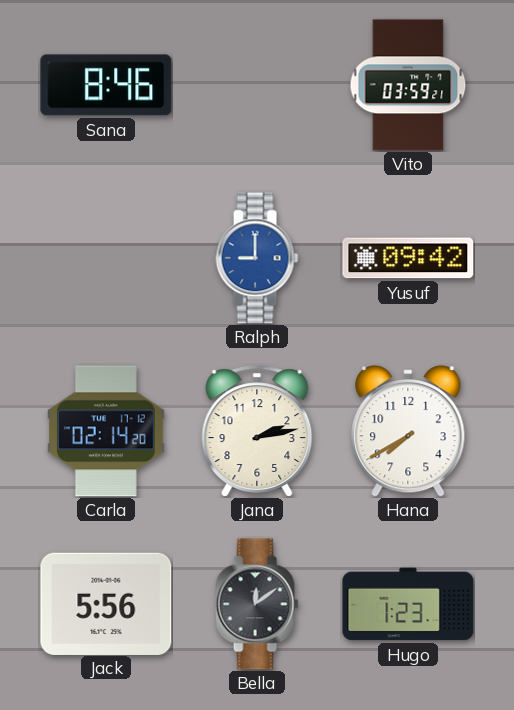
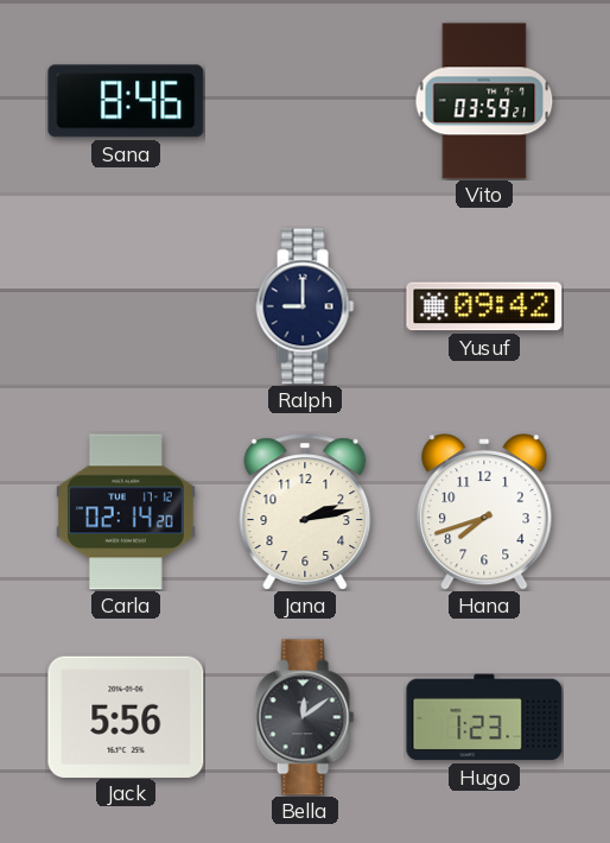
Ralph dial: blue -> navy
Hana: 7:40 -> 7:42
